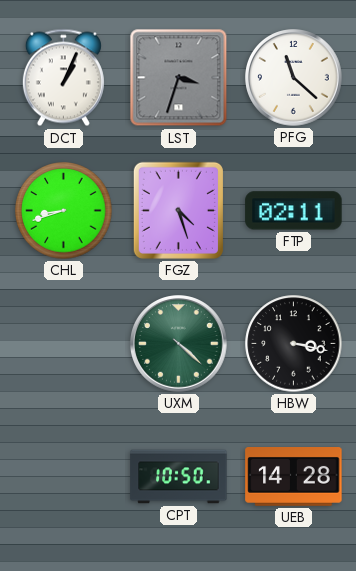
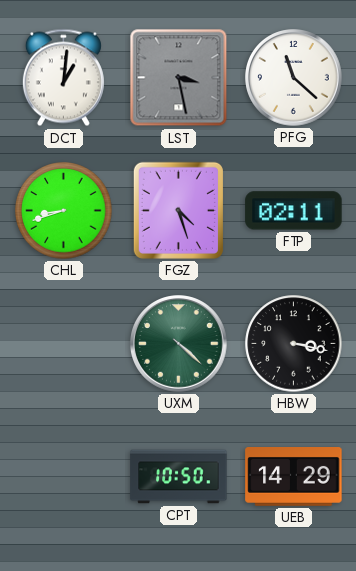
DCT: 1:04 -> 1:01
LST: 3:33 -> 3:28
UEB: 14:28 -> 14:29
